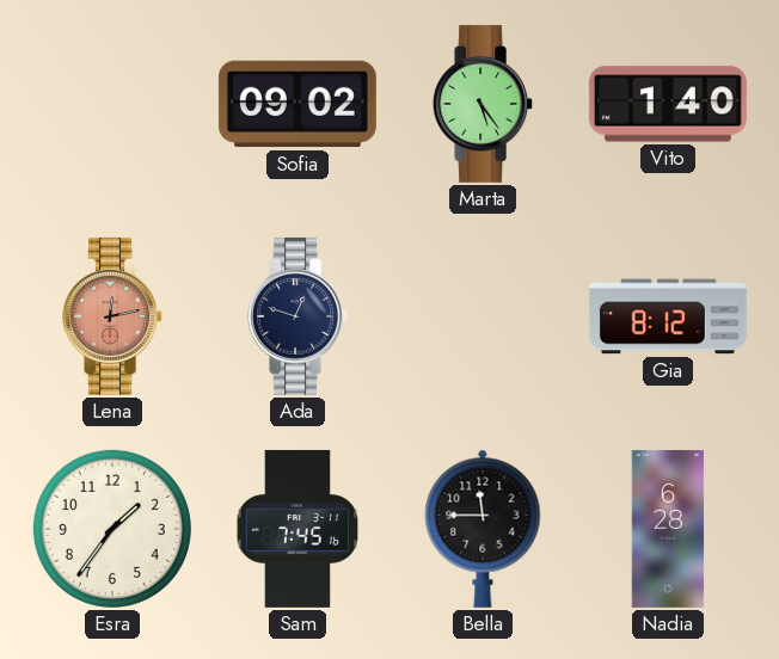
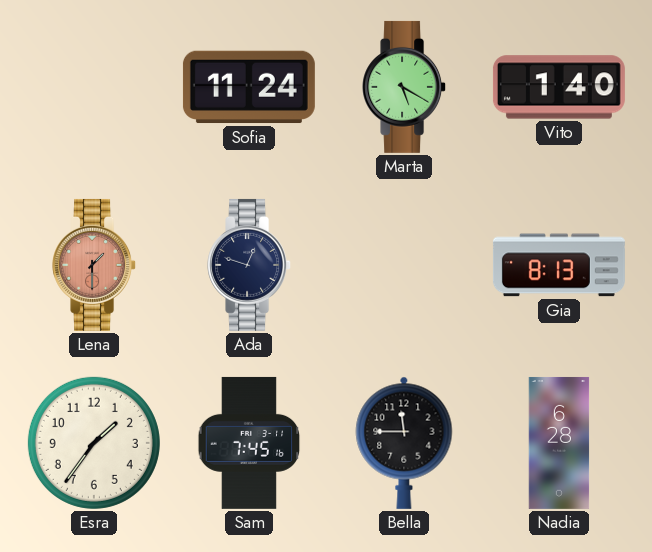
Sofia: 09:02 -> 11:24
Marta: 5:24 -> 5:20
Lena: 12:13 -> 1:30
Gia: 8:12 -> 8:13
